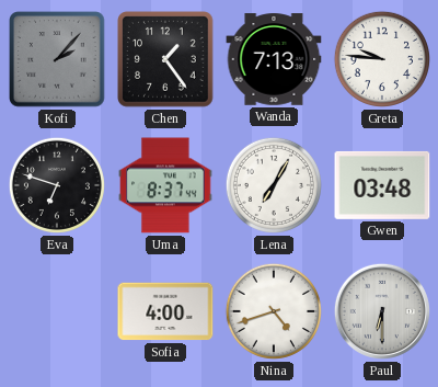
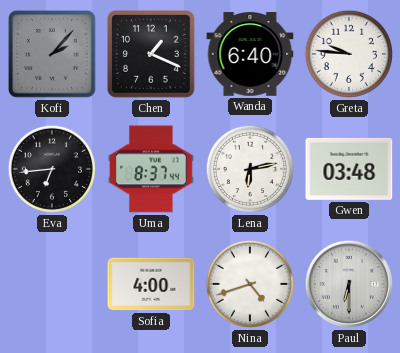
Chen: 1:24 -> 1:19
Wanda: 7:13 -> 6:40
Eva: 6:48 -> 6:44
Lena: 7:05 -> 6:13
